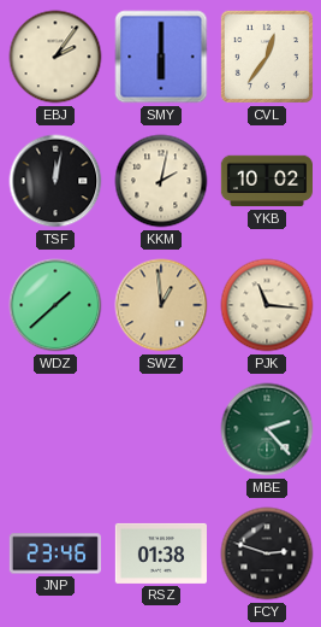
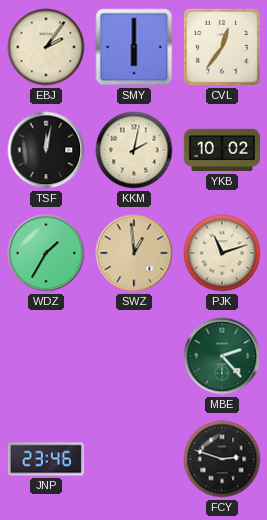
WDZ: 1:38 -> 1:35
PJK: 11:16 -> 11:12
RSZ: 01:38 -> none
